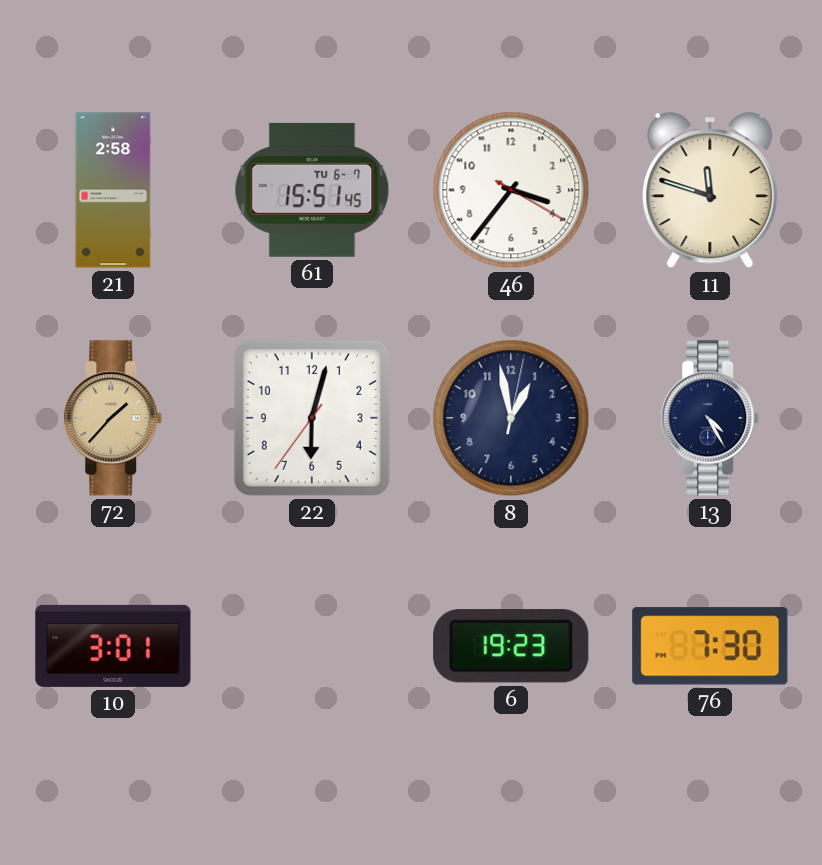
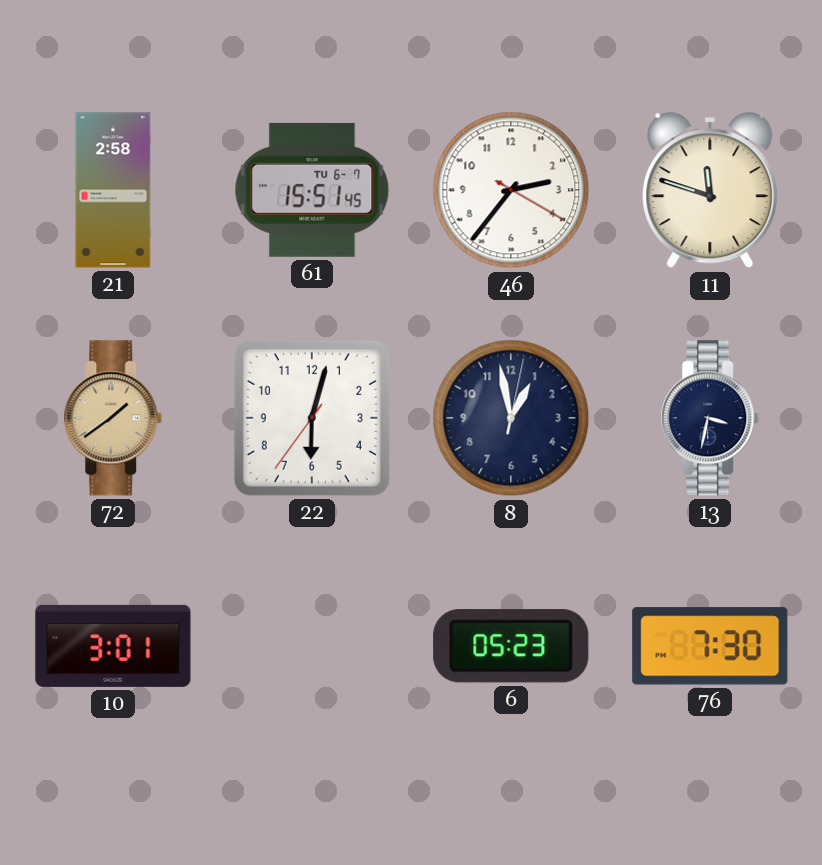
46: 3:36 -> 2:36
72: 1:37 -> 1:39
13: 4:25 -> 3:32
6: 19:23 -> 05:23
